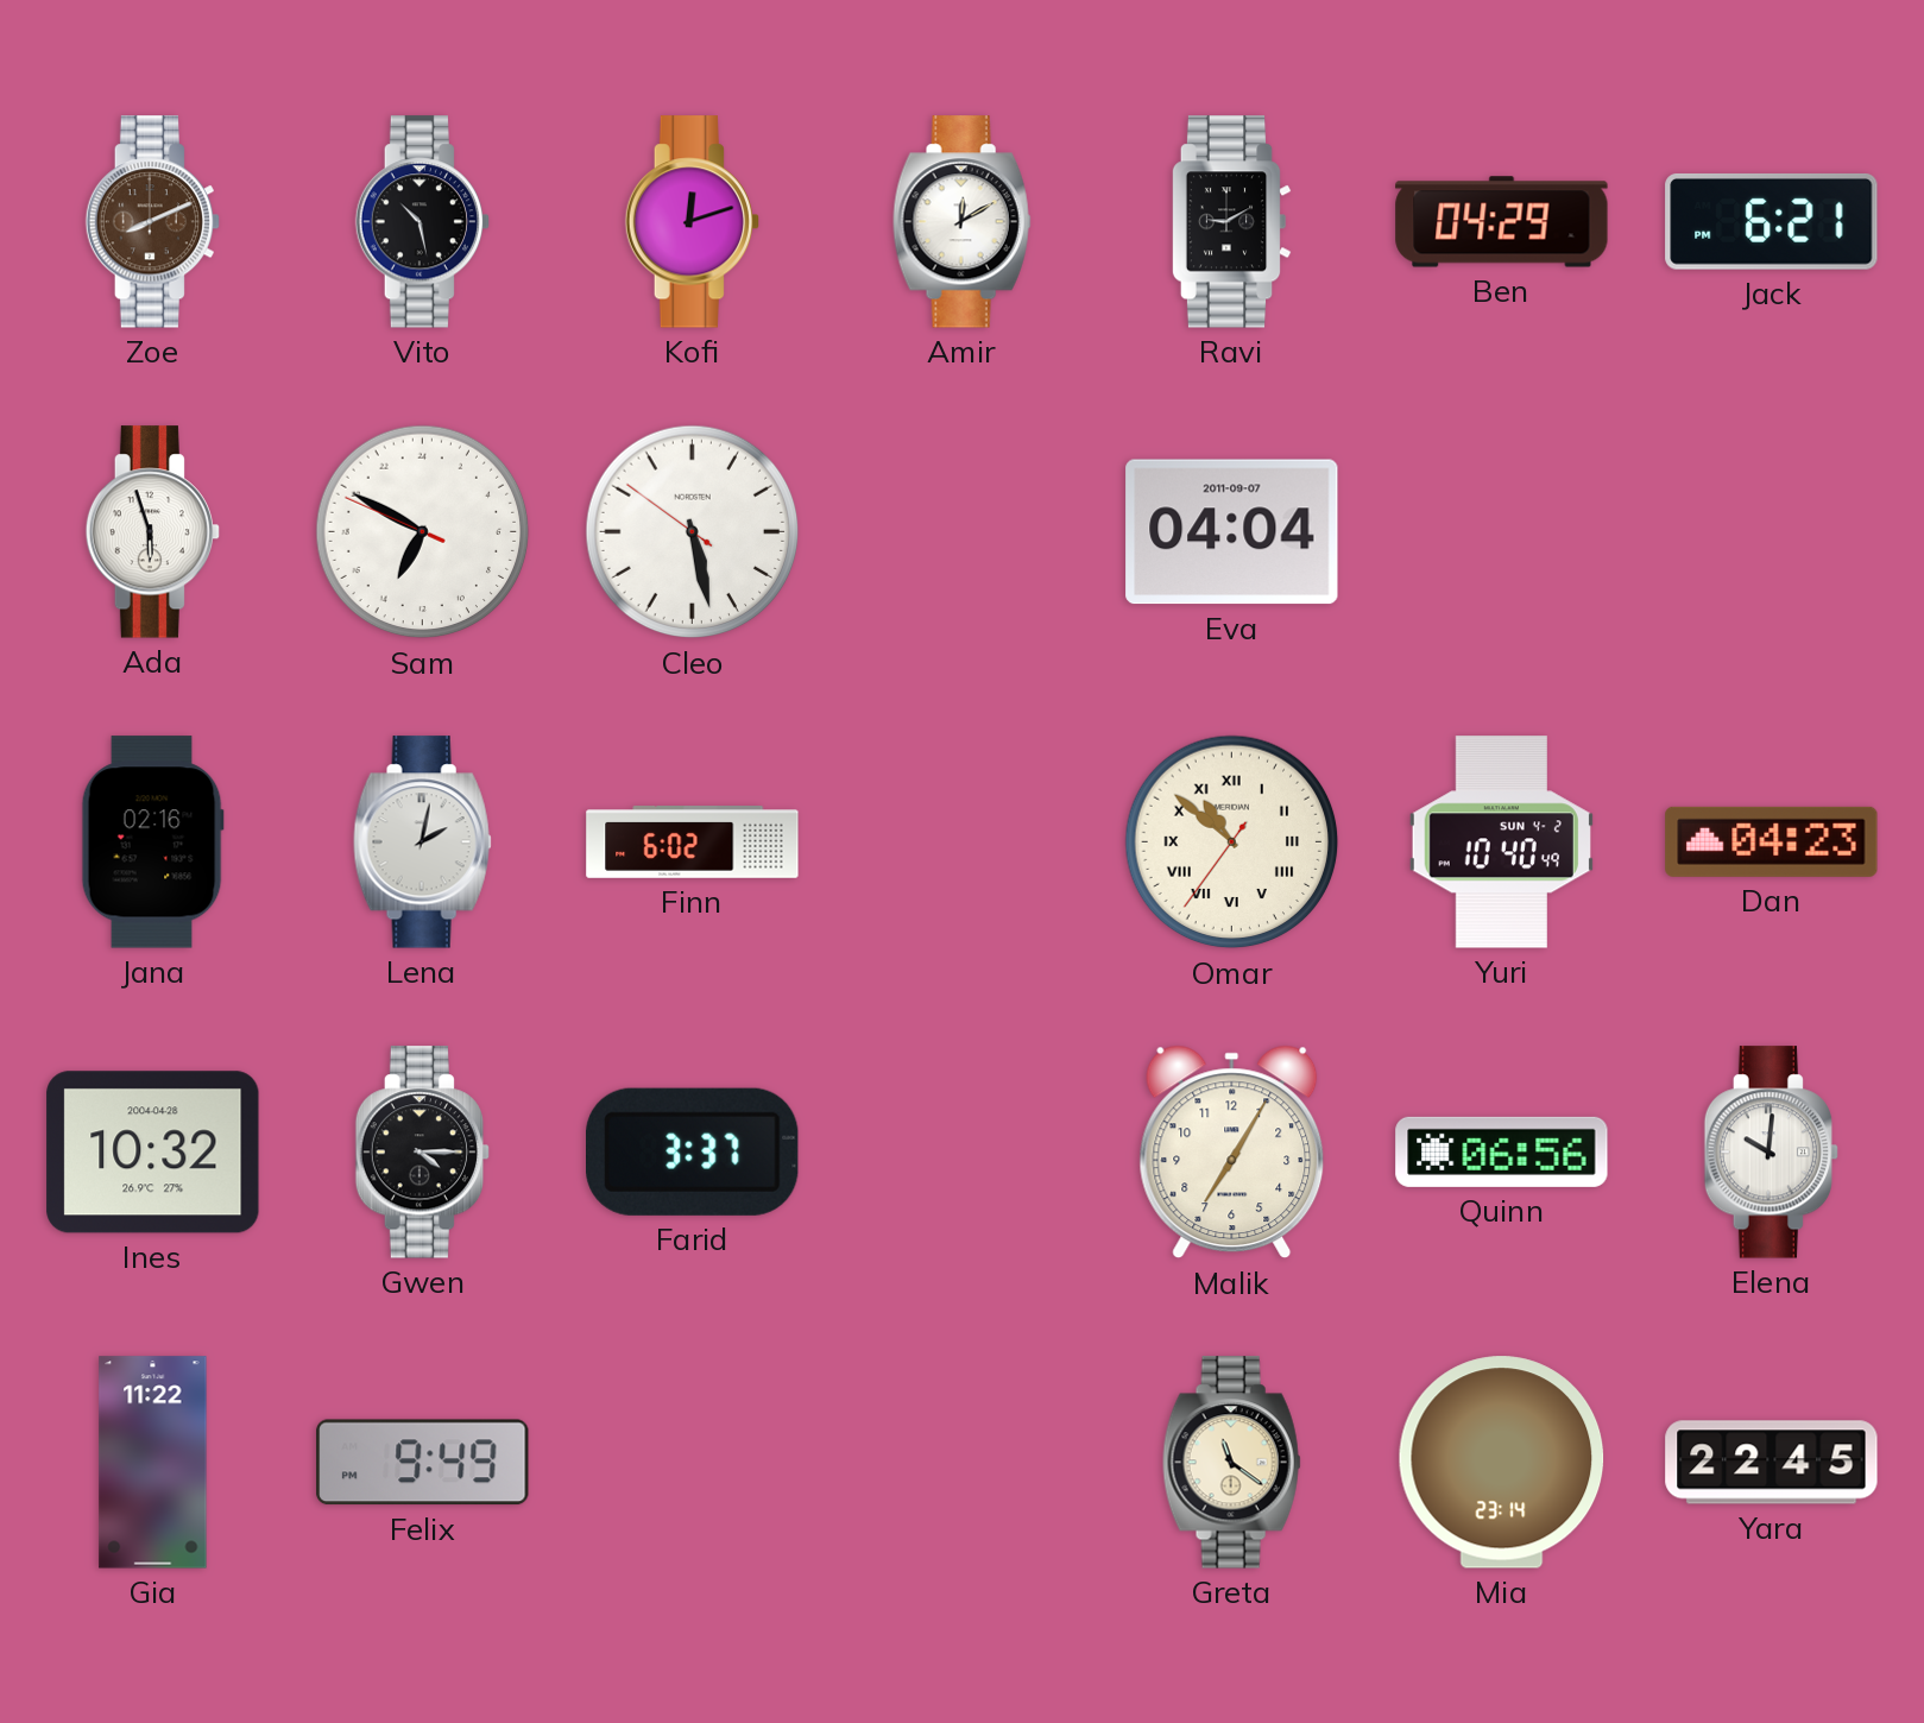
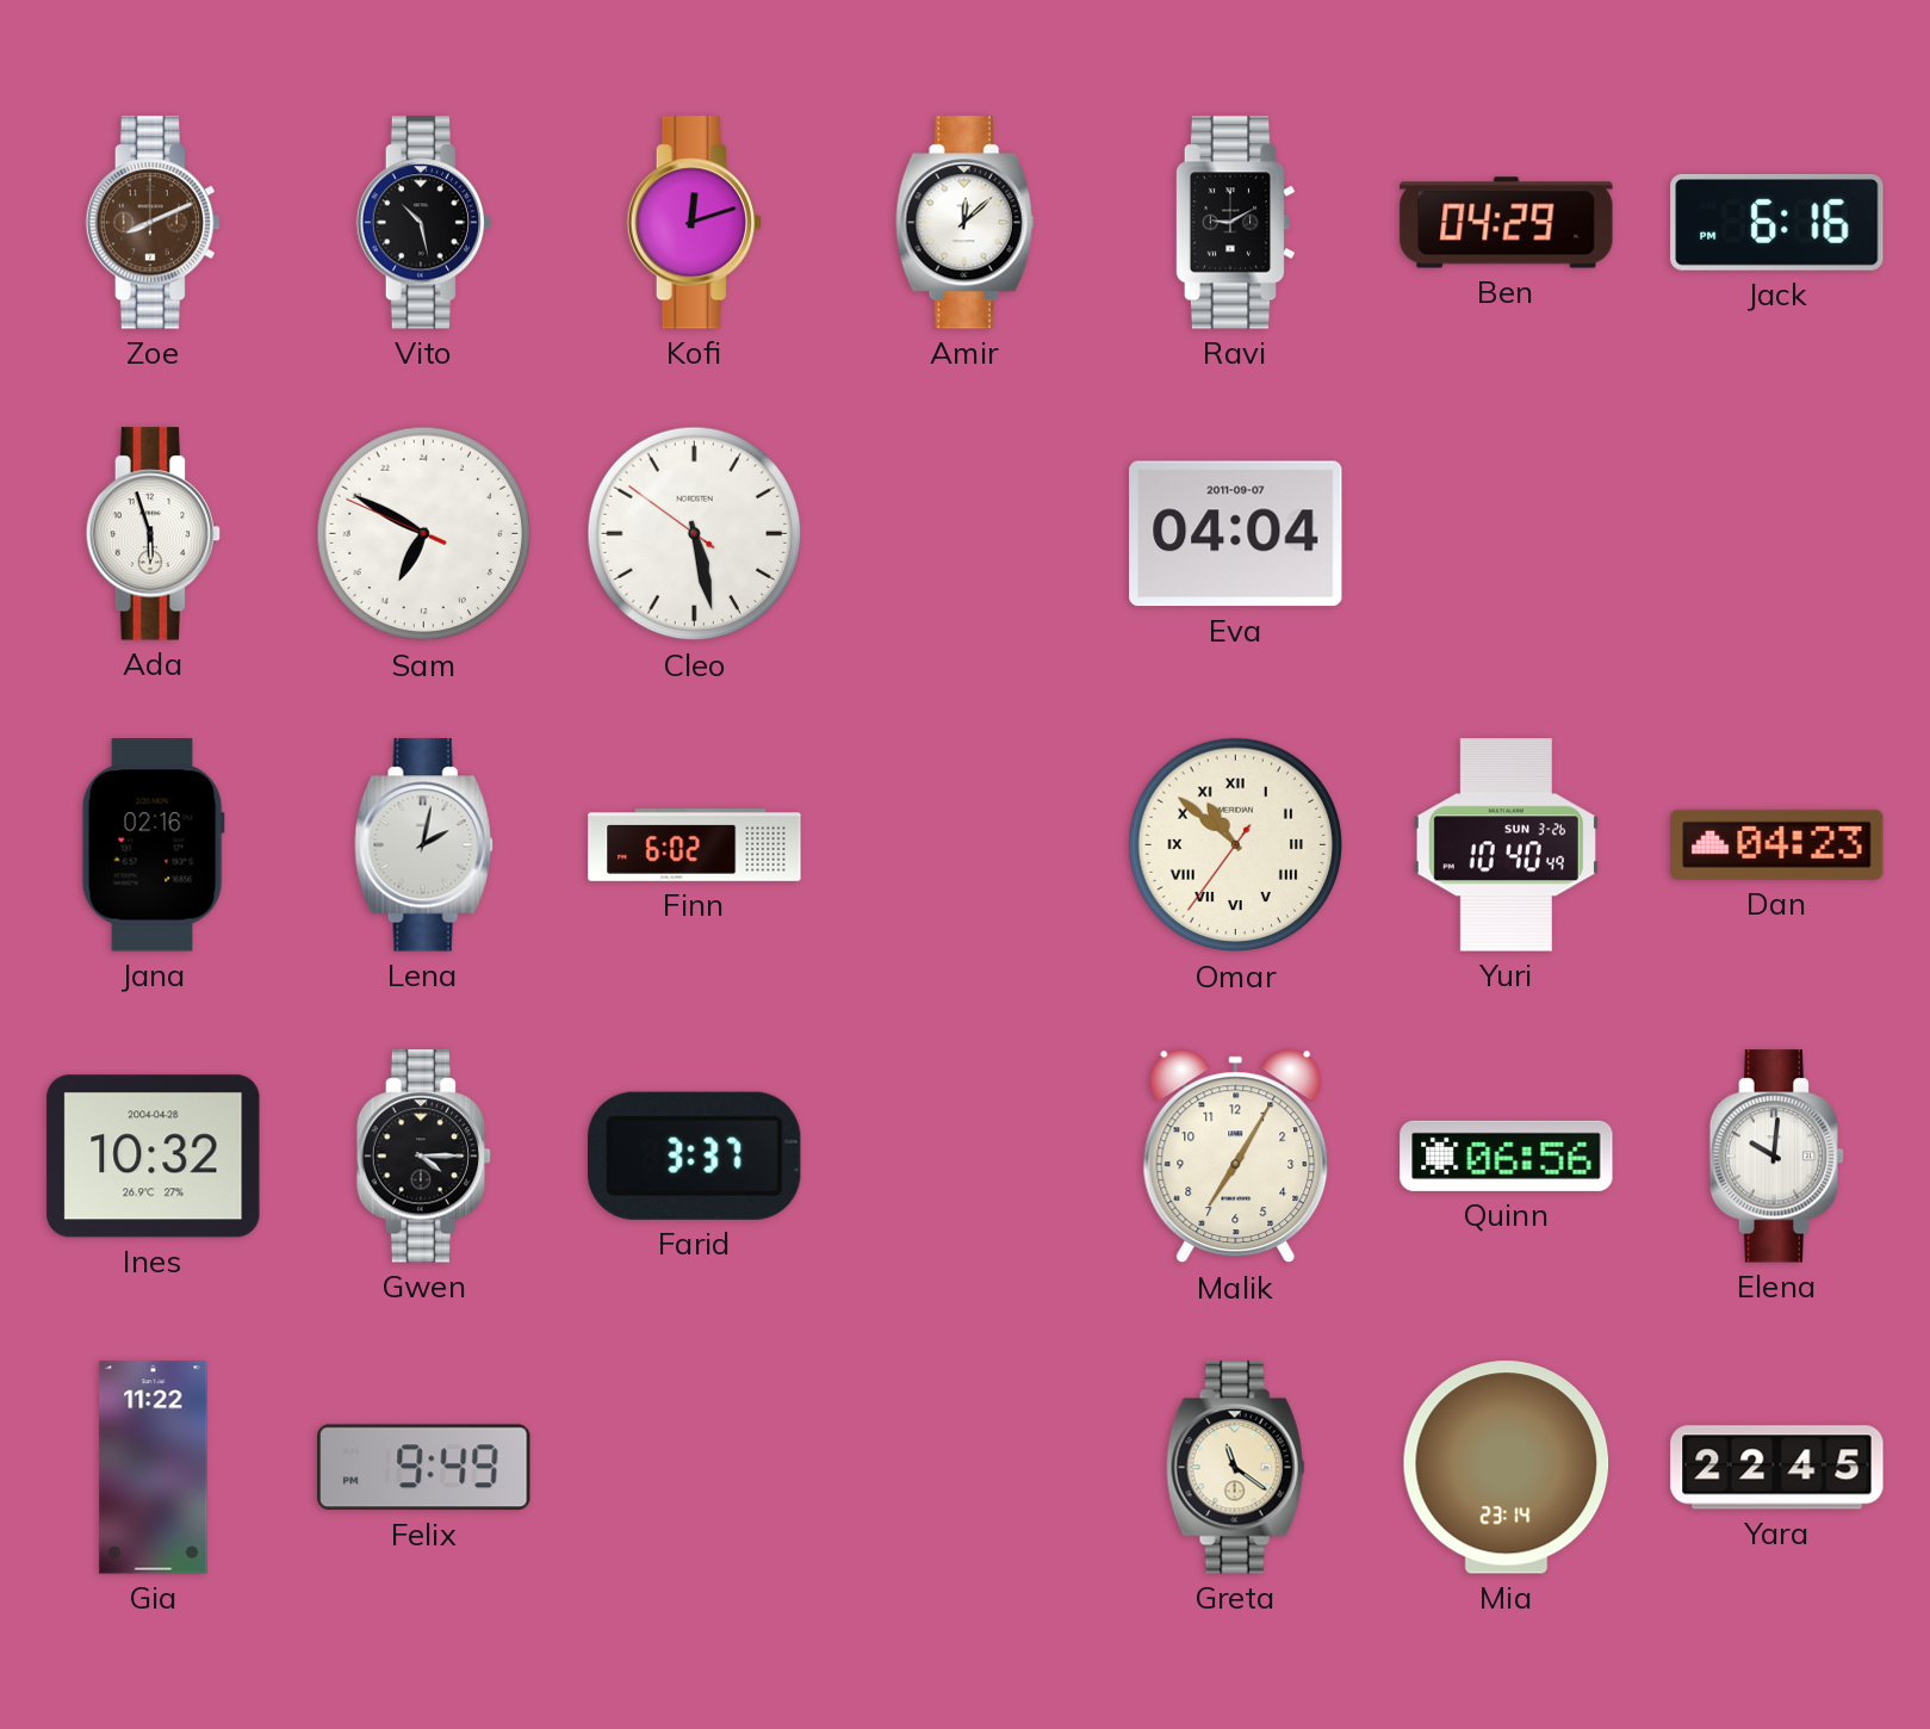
Amir: 12:10 -> 12:08
Jack: 6:21 -> 6:16
Yuri date: SUN 4-2 -> SUN 3-26
